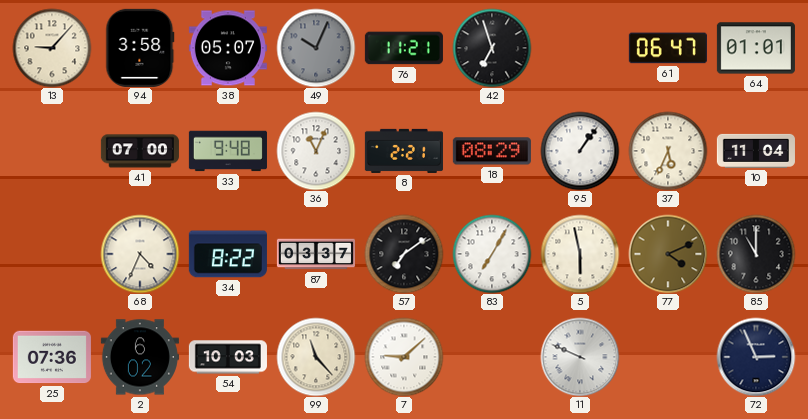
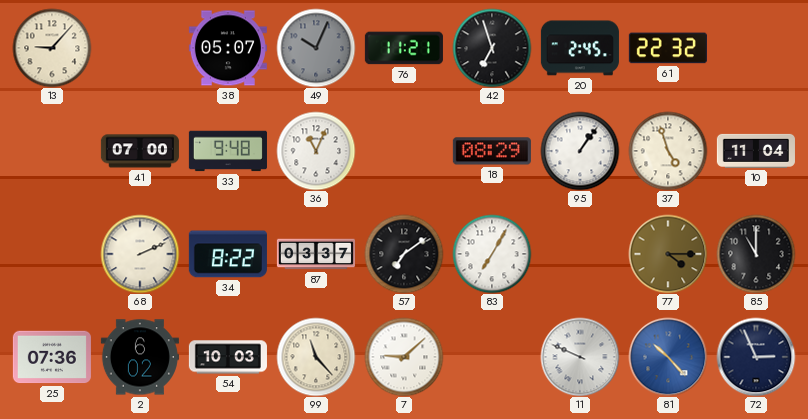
94: 3:58 -> none
20: none -> 2:45
61: 06:47 -> 22:32
64: 01:01 -> none
8: 2:21 -> none
37: 5:34 -> 4:57
68: 4:34 -> 2:11
5: 5:58 -> none
77: 4:11 -> 4:15
81: none -> 10:23
